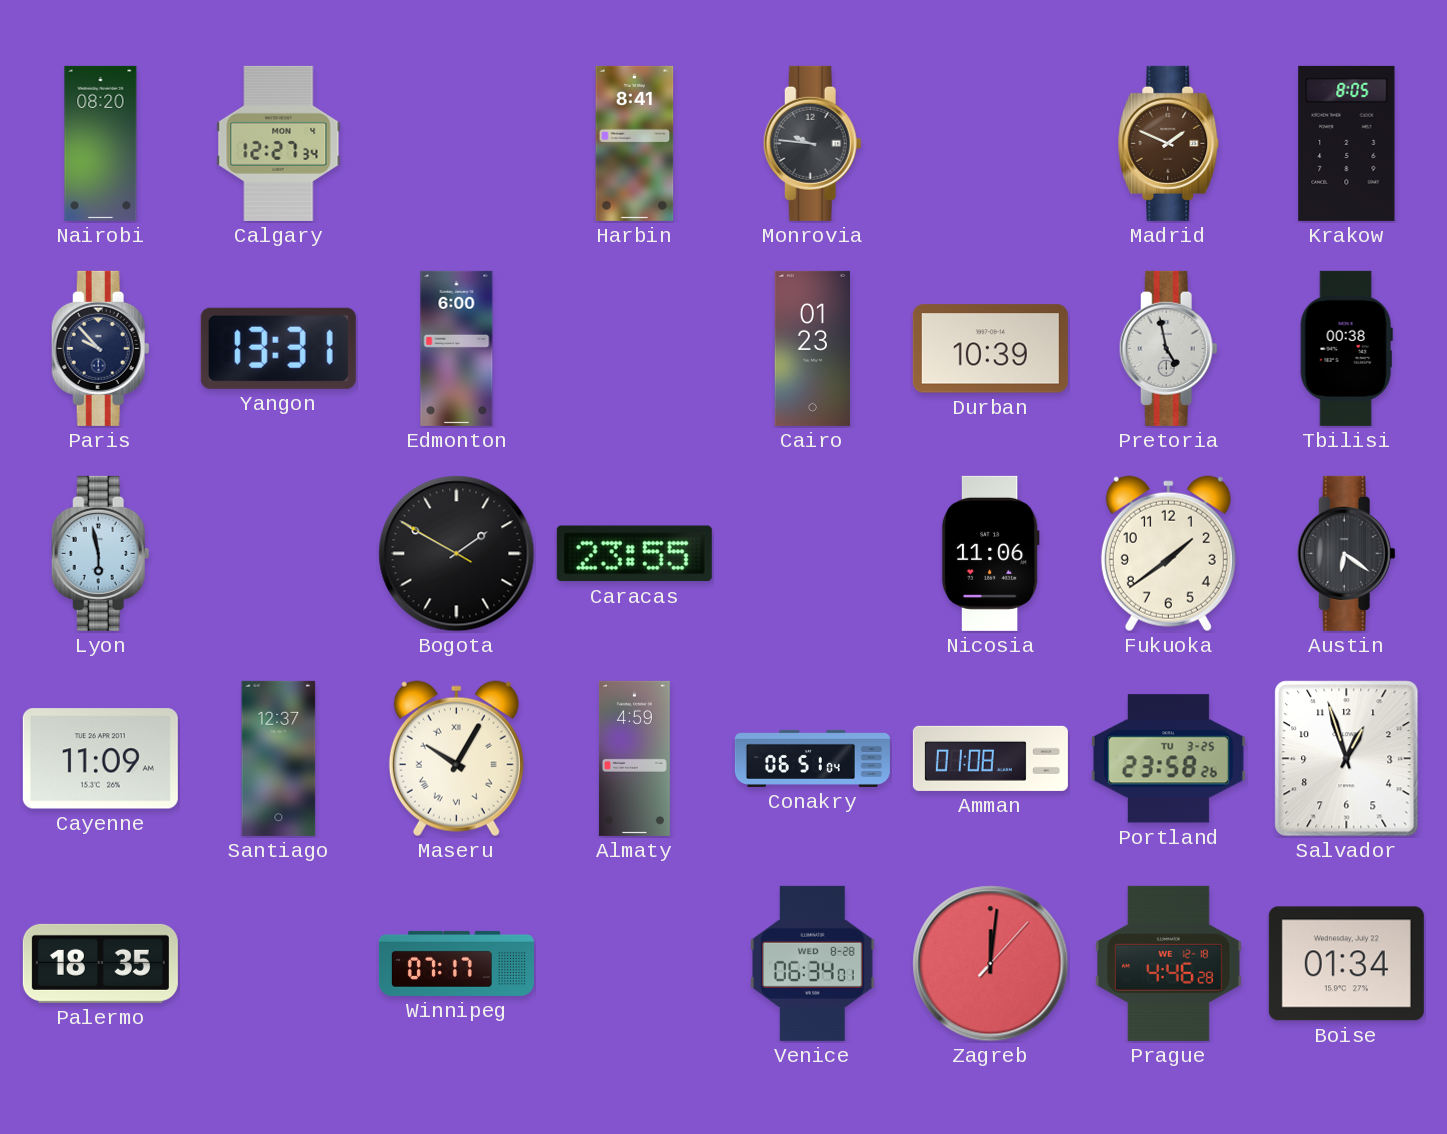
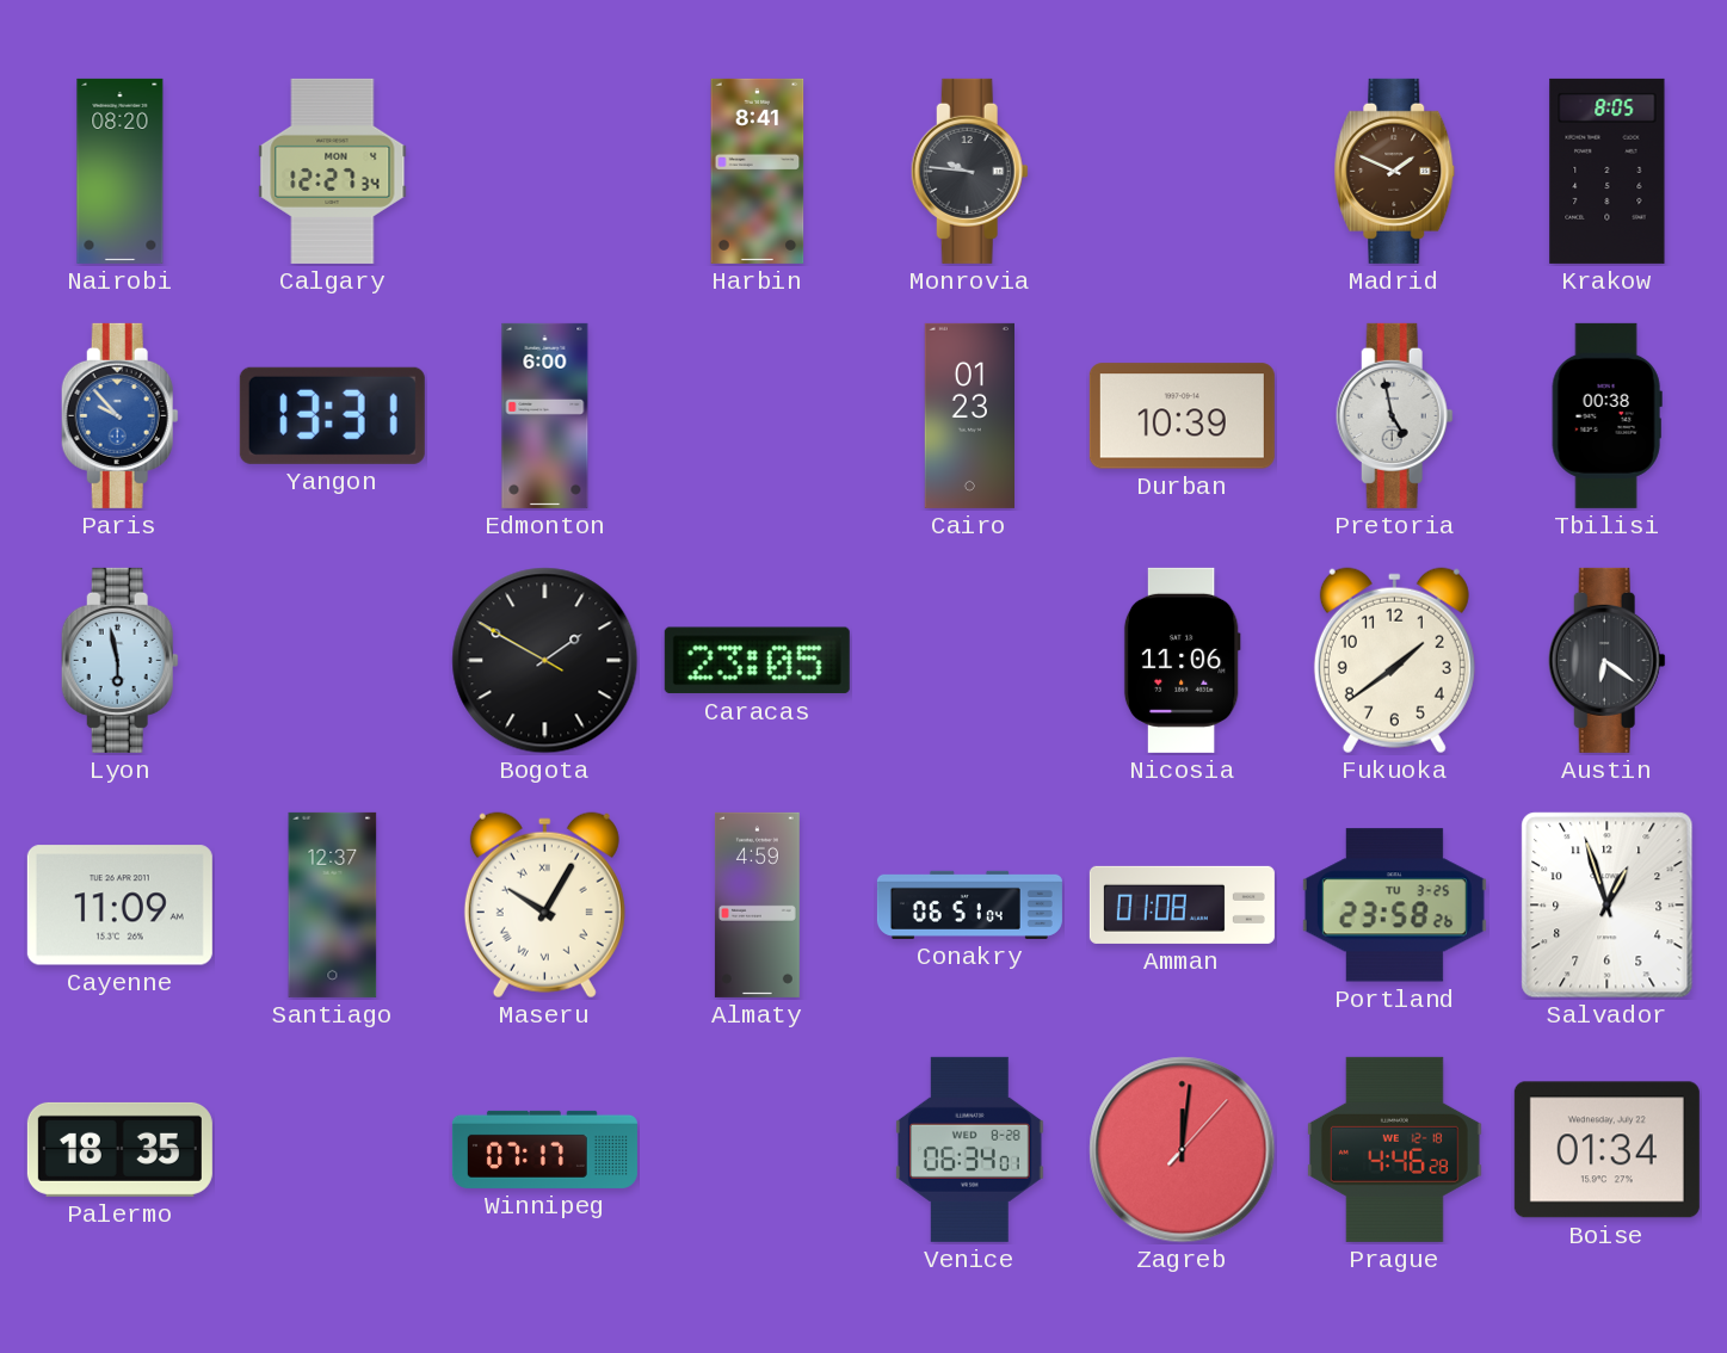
Paris dial: navy -> blue
Caracas: 23:55 -> 23:05
